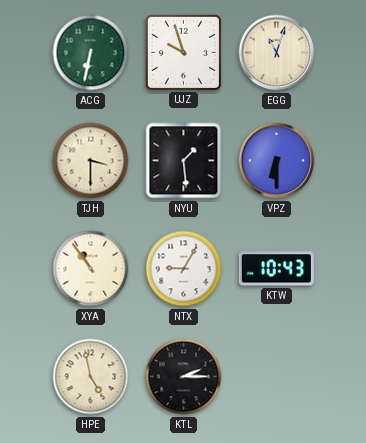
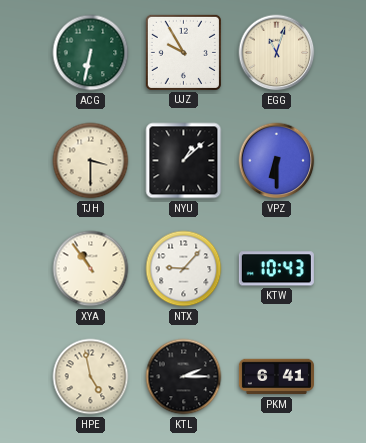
UJZ: 9:57 -> 9:55
NYU: 1:29 -> 1:08
NTX: 9:05 -> 9:07
PKM: none -> 6:41
